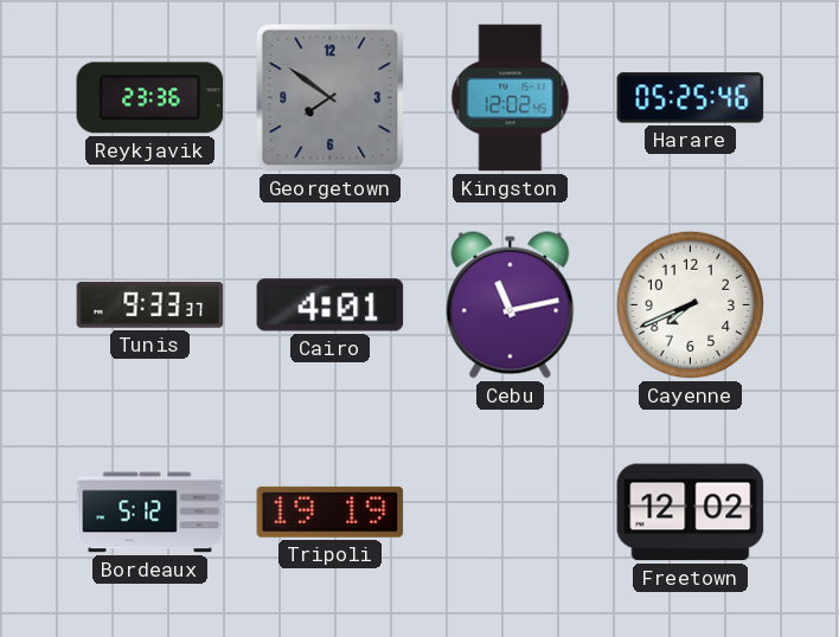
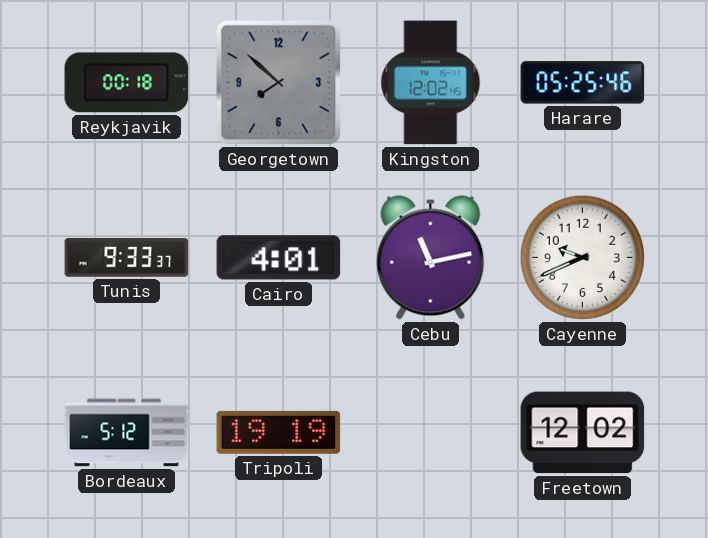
Reykjavik: 23:36 -> 00:18
Georgetown: 7:51 -> 7:52
Cayenne: 7:41 -> 9:41
